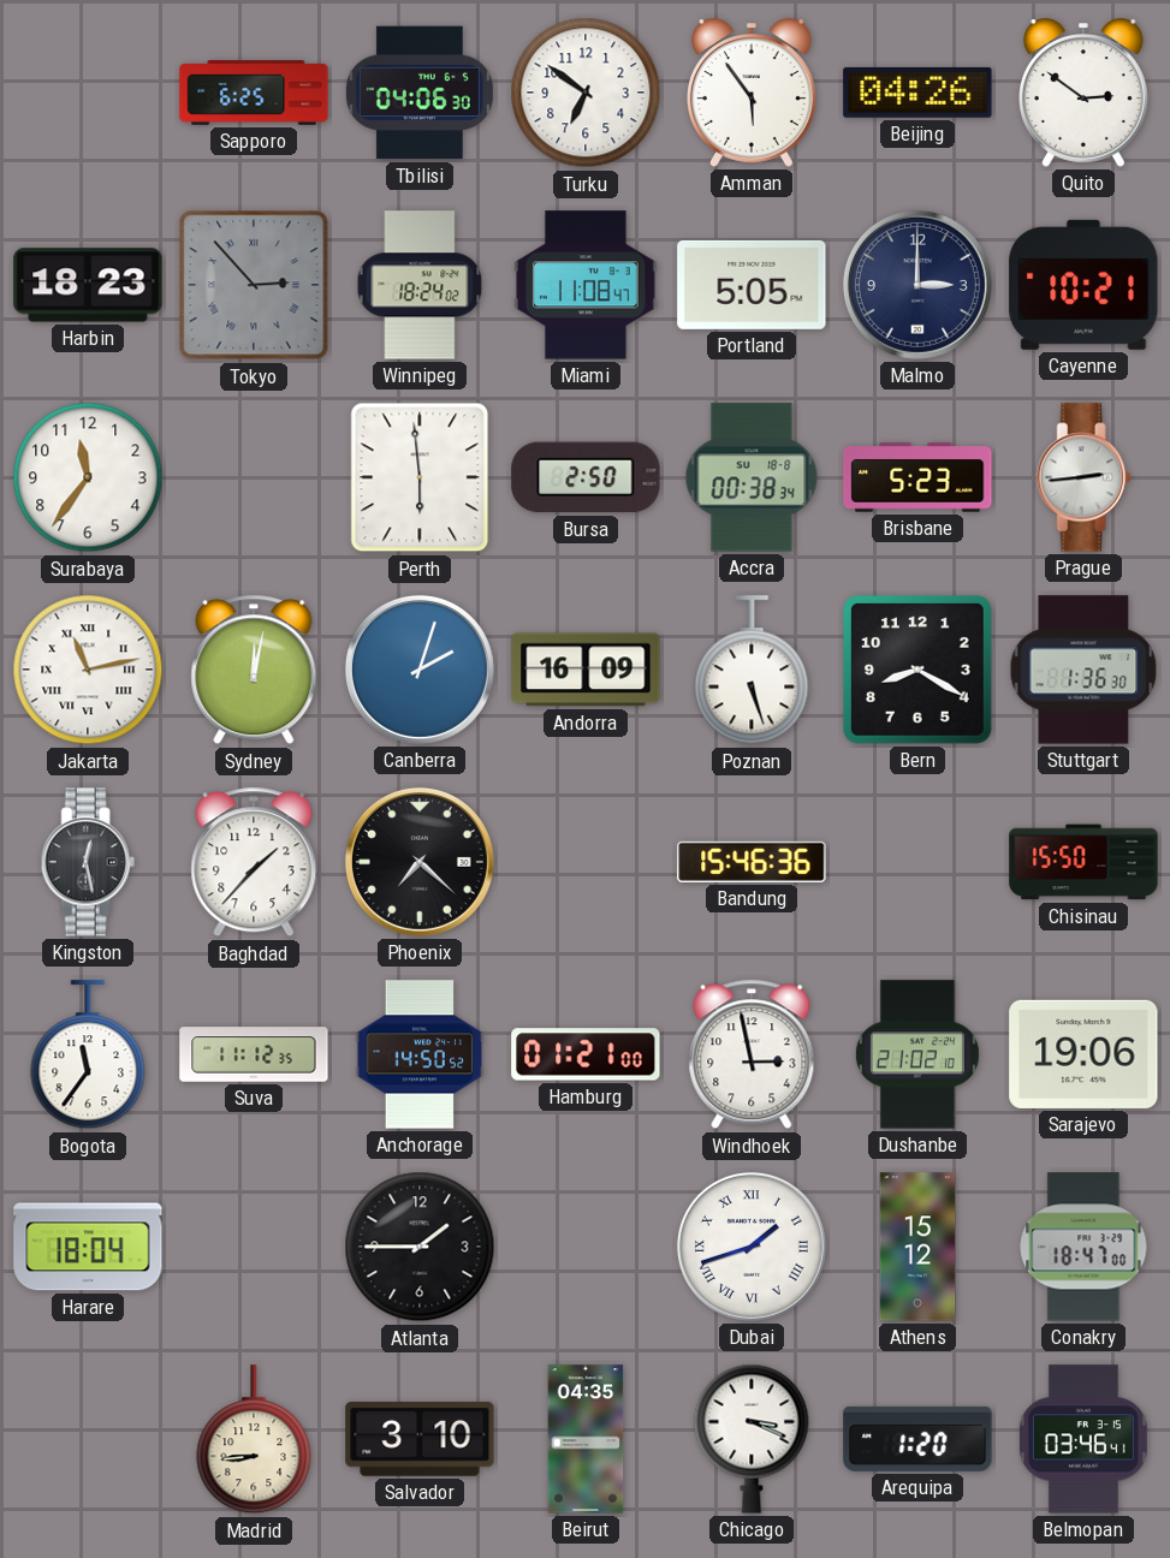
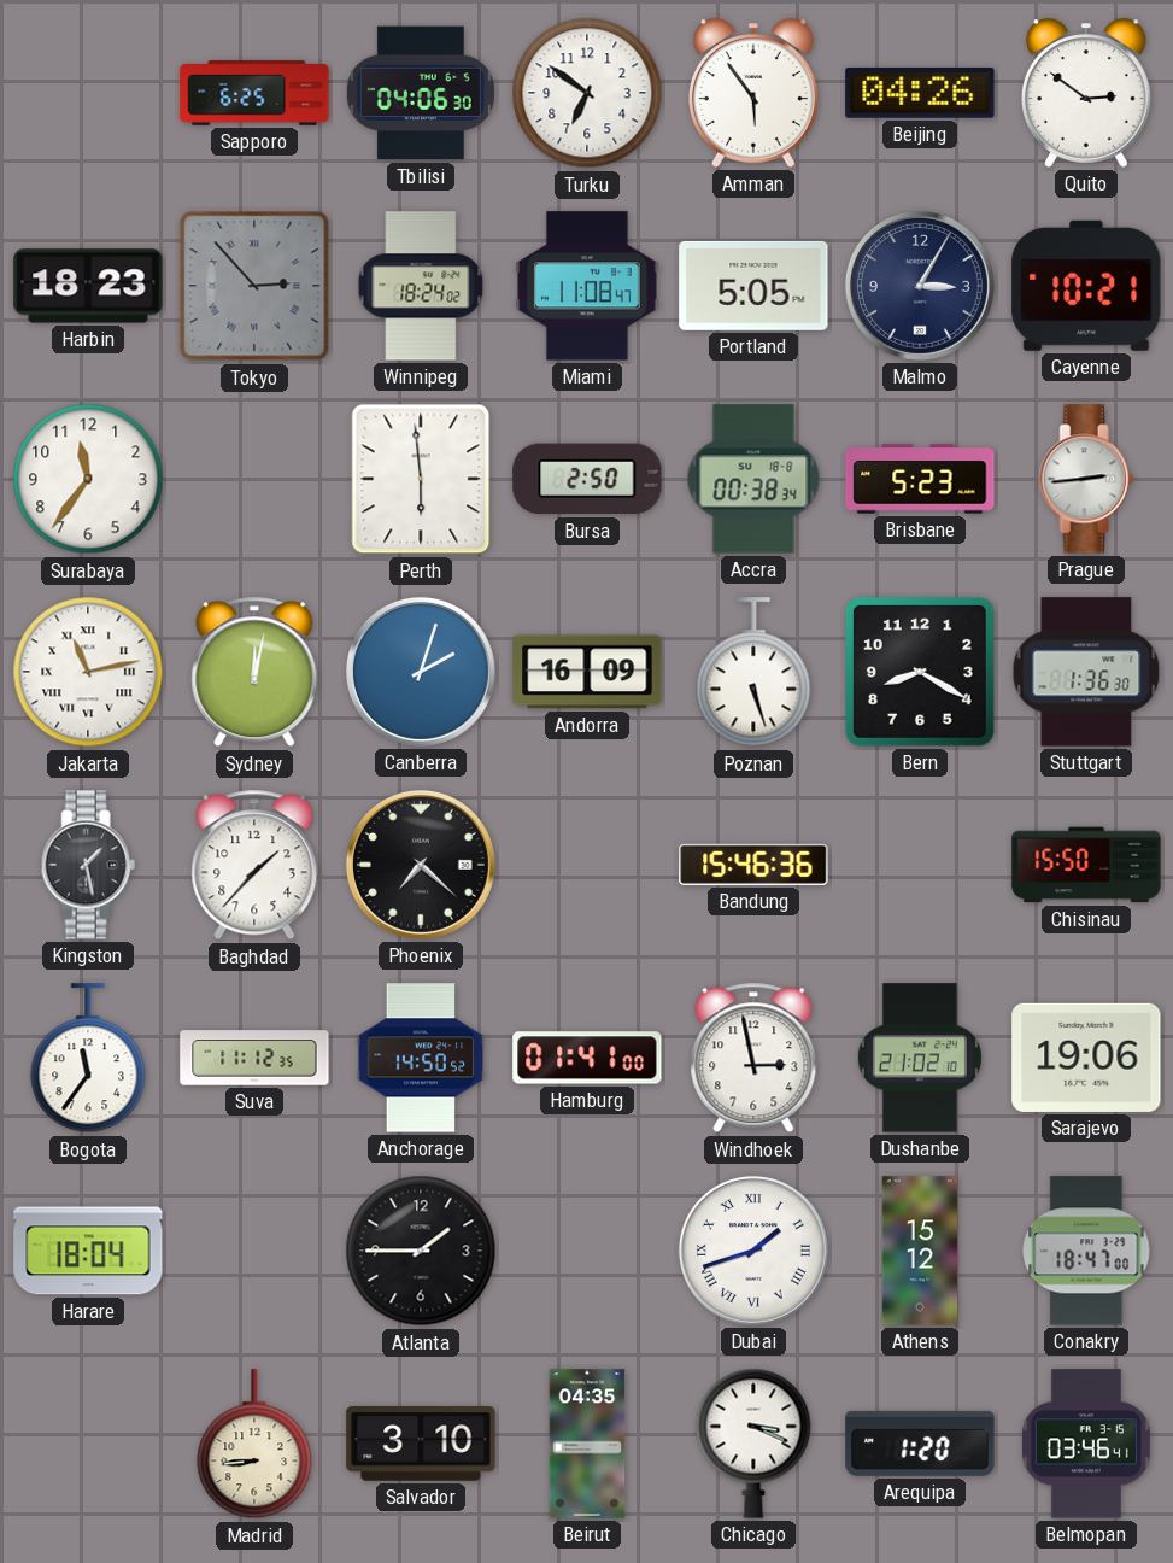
Malmo: 3:00 -> 3:05
Kingston: 12:28 -> 1:28
Hamburg: 01:21 -> 01:41
